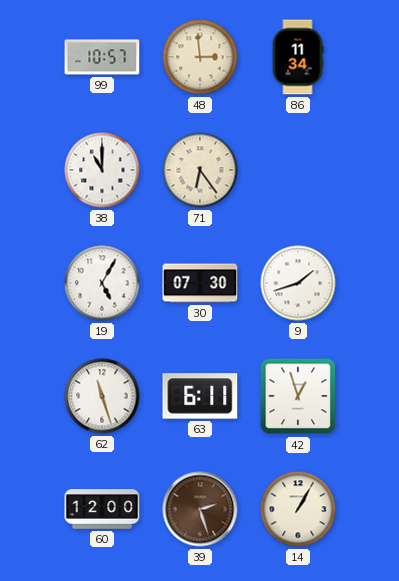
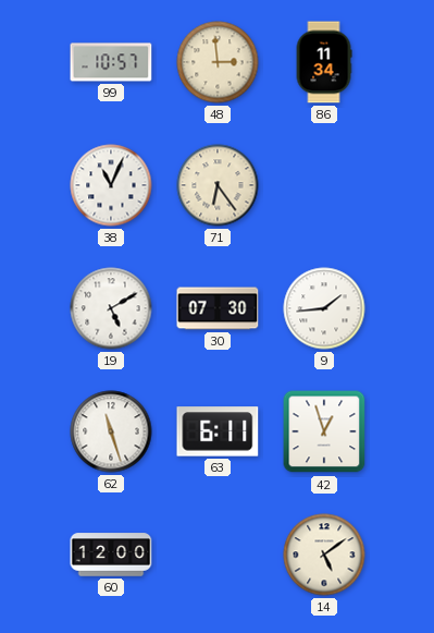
38: 11:00 -> 11:04
19: 5:05 -> 5:10
9: 1:42 -> 1:44
39: 2:27 -> none
14: 1:05 -> 5:09
